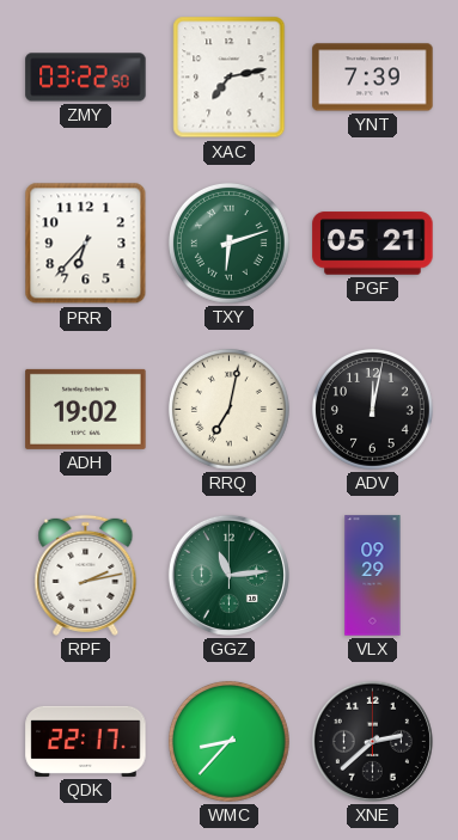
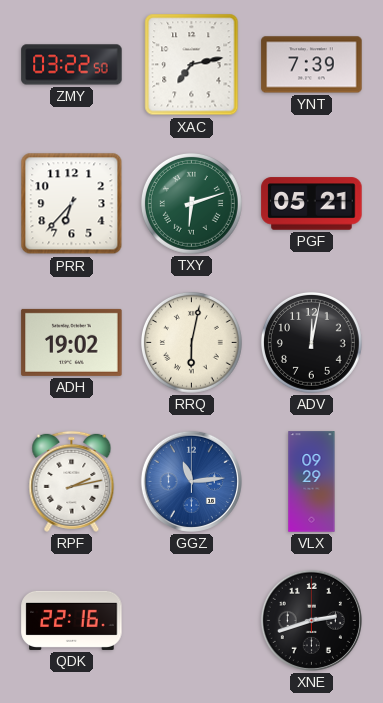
RRQ: 7:02 -> 6:02
GGZ dial: green -> blue
QDK: 22:17 -> 22:16
WMC: 8:37 -> none
XNE: 2:38 -> 2:42
